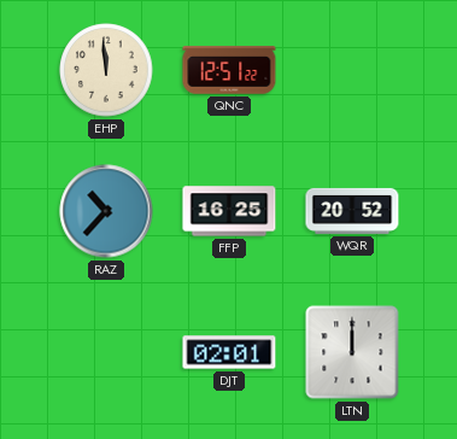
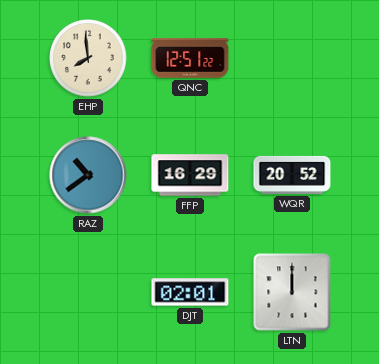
EHP: 11:59 -> 7:59
RAZ: 10:37 -> 10:39
FFP: 16:25 -> 16:29
